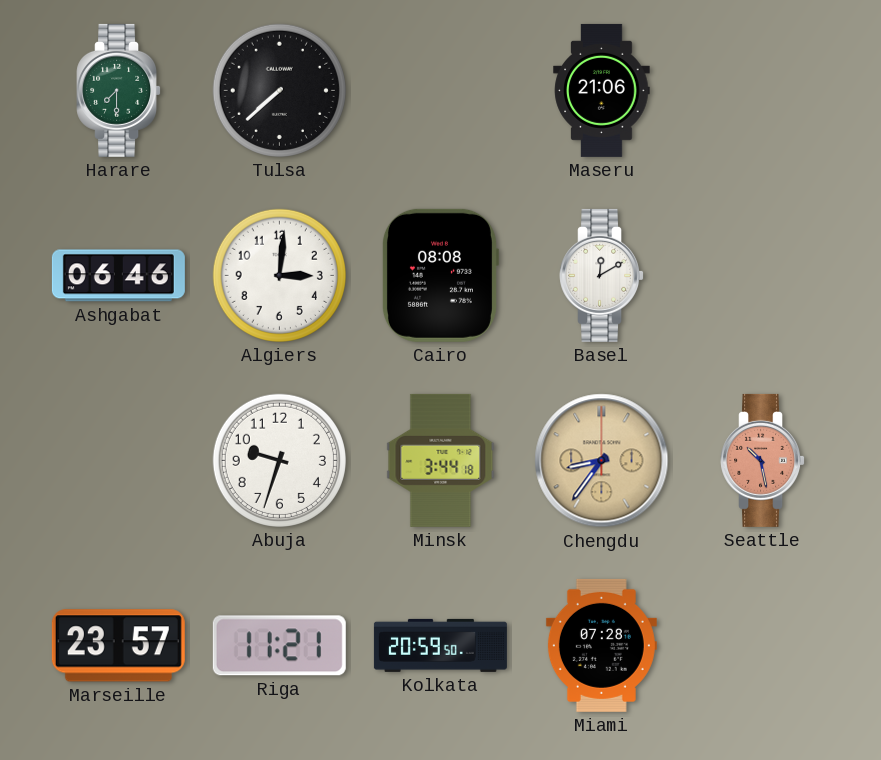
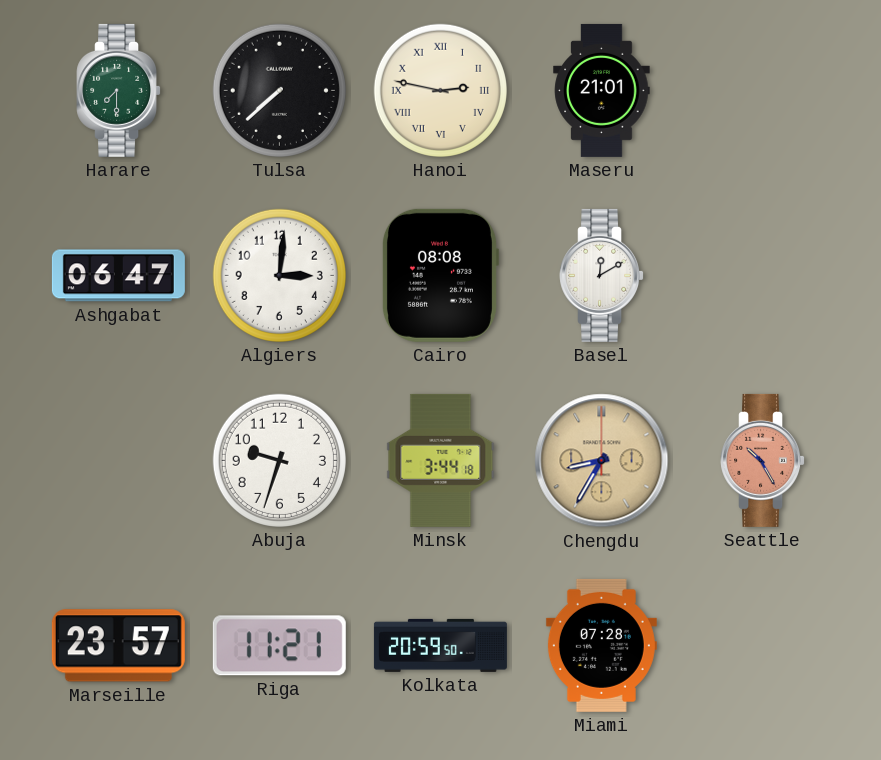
Hanoi: none -> 2:47
Maseru: 21:06 -> 21:01
Ashgabat: 06:46 -> 06:47
Chengdu: 8:36 -> 8:35
Seattle: 10:28 -> 10:25
